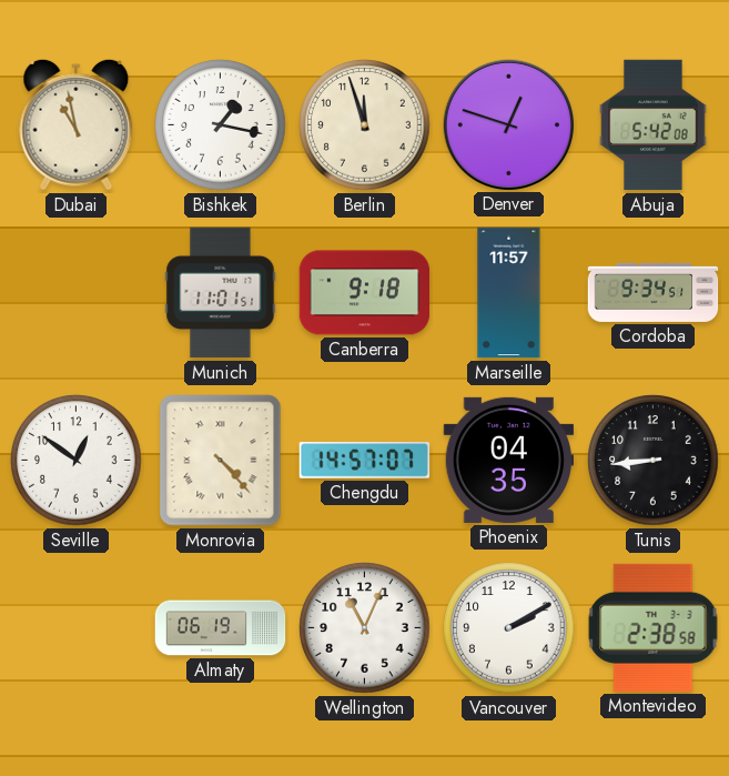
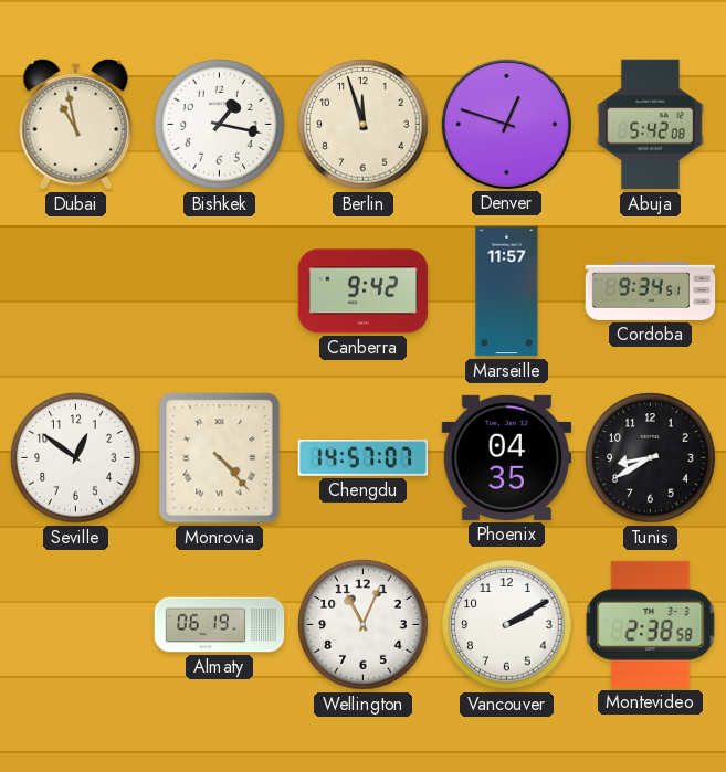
Munich: 11:01 -> none
Canberra: 9:18 -> 9:42
Tunis: 8:44 -> 8:40
